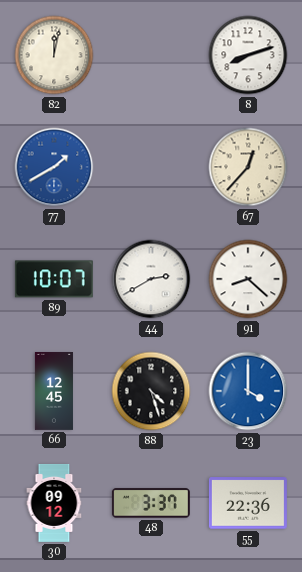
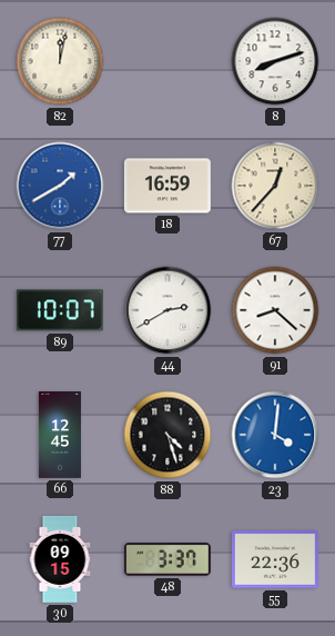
18: none -> 16:59
23: 4:00 -> 4:01
30: 09:12 -> 09:15
